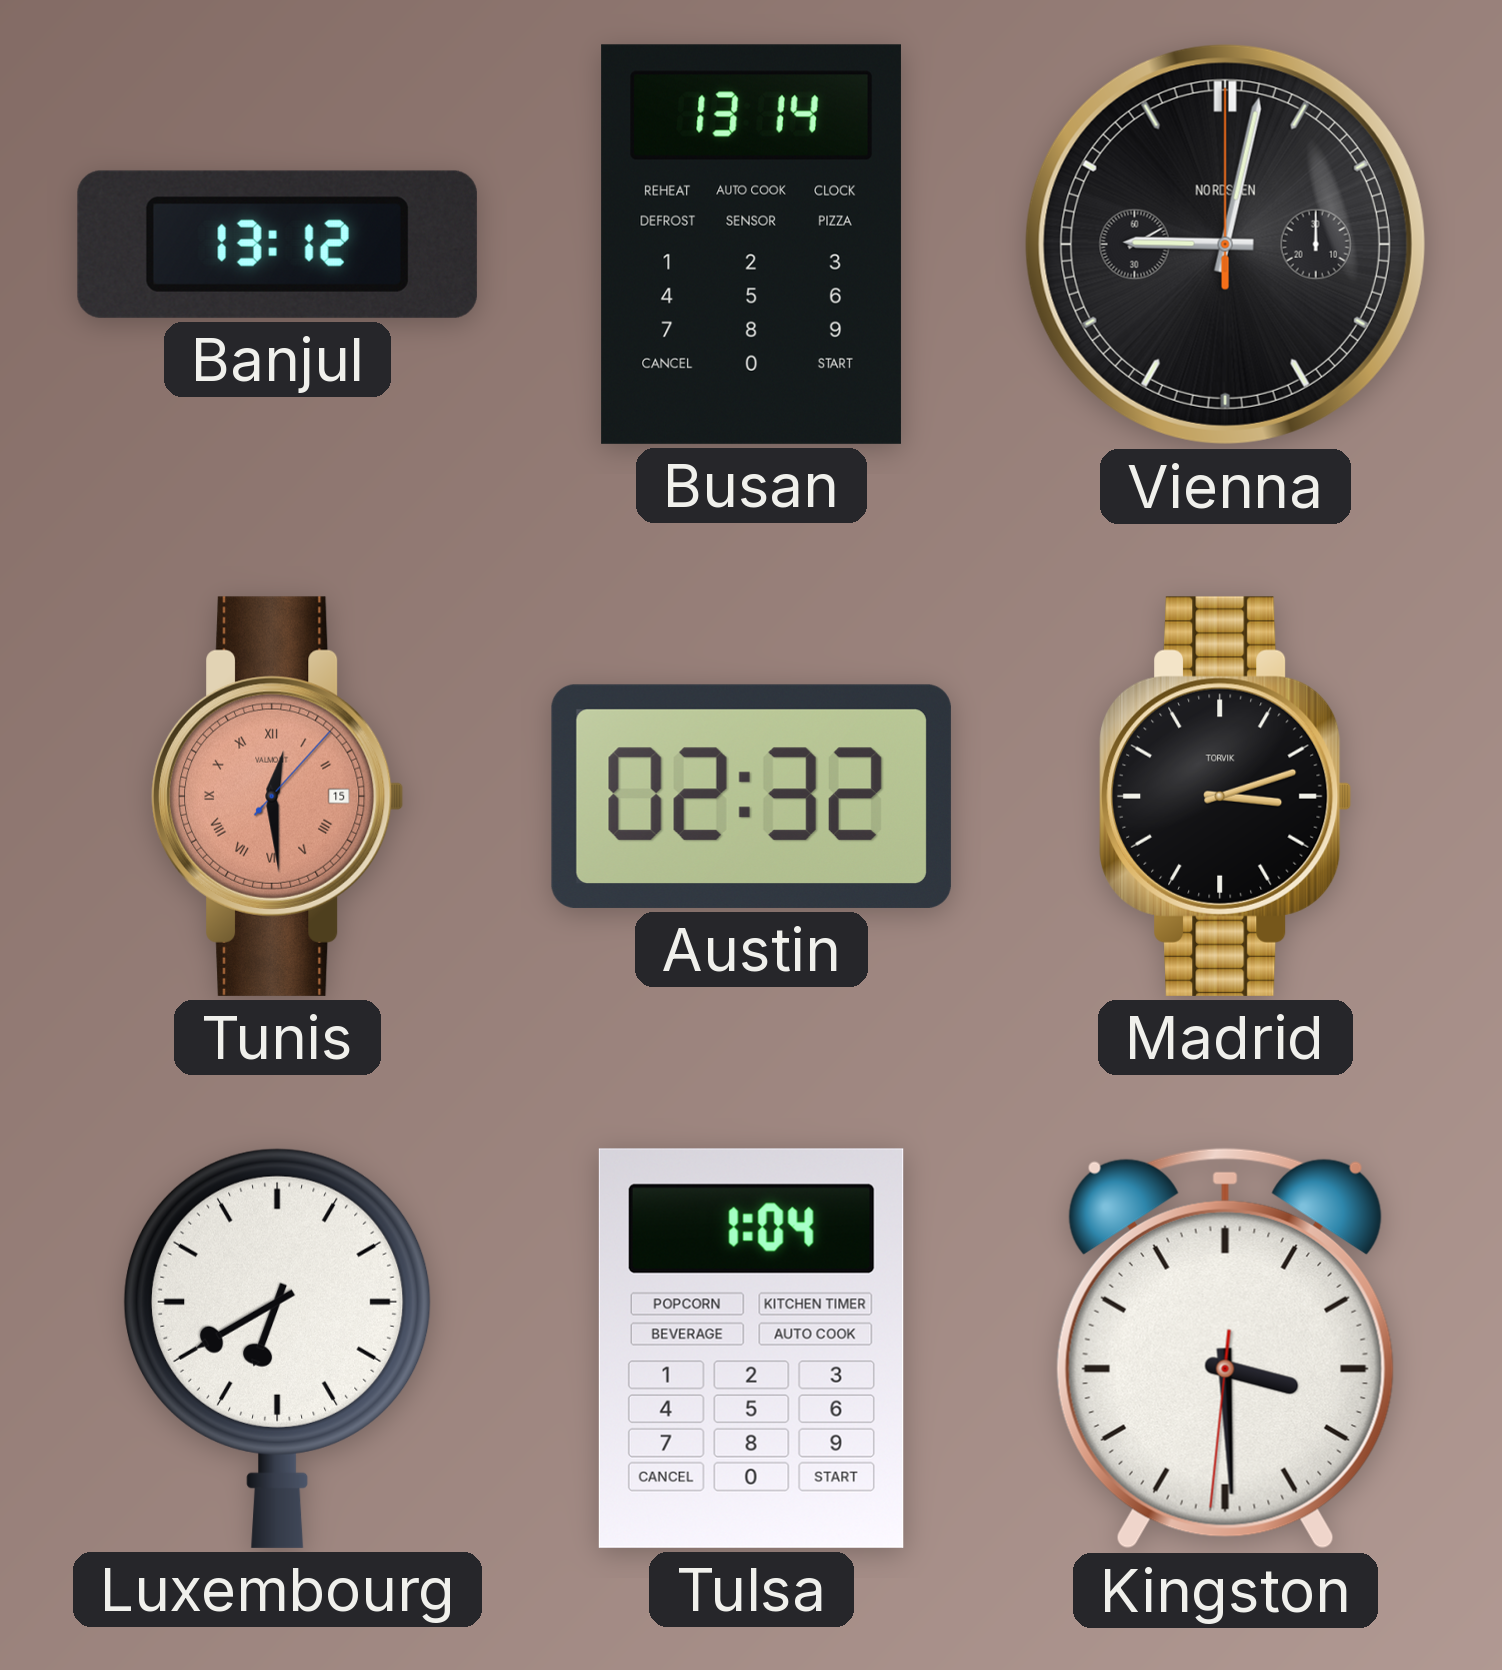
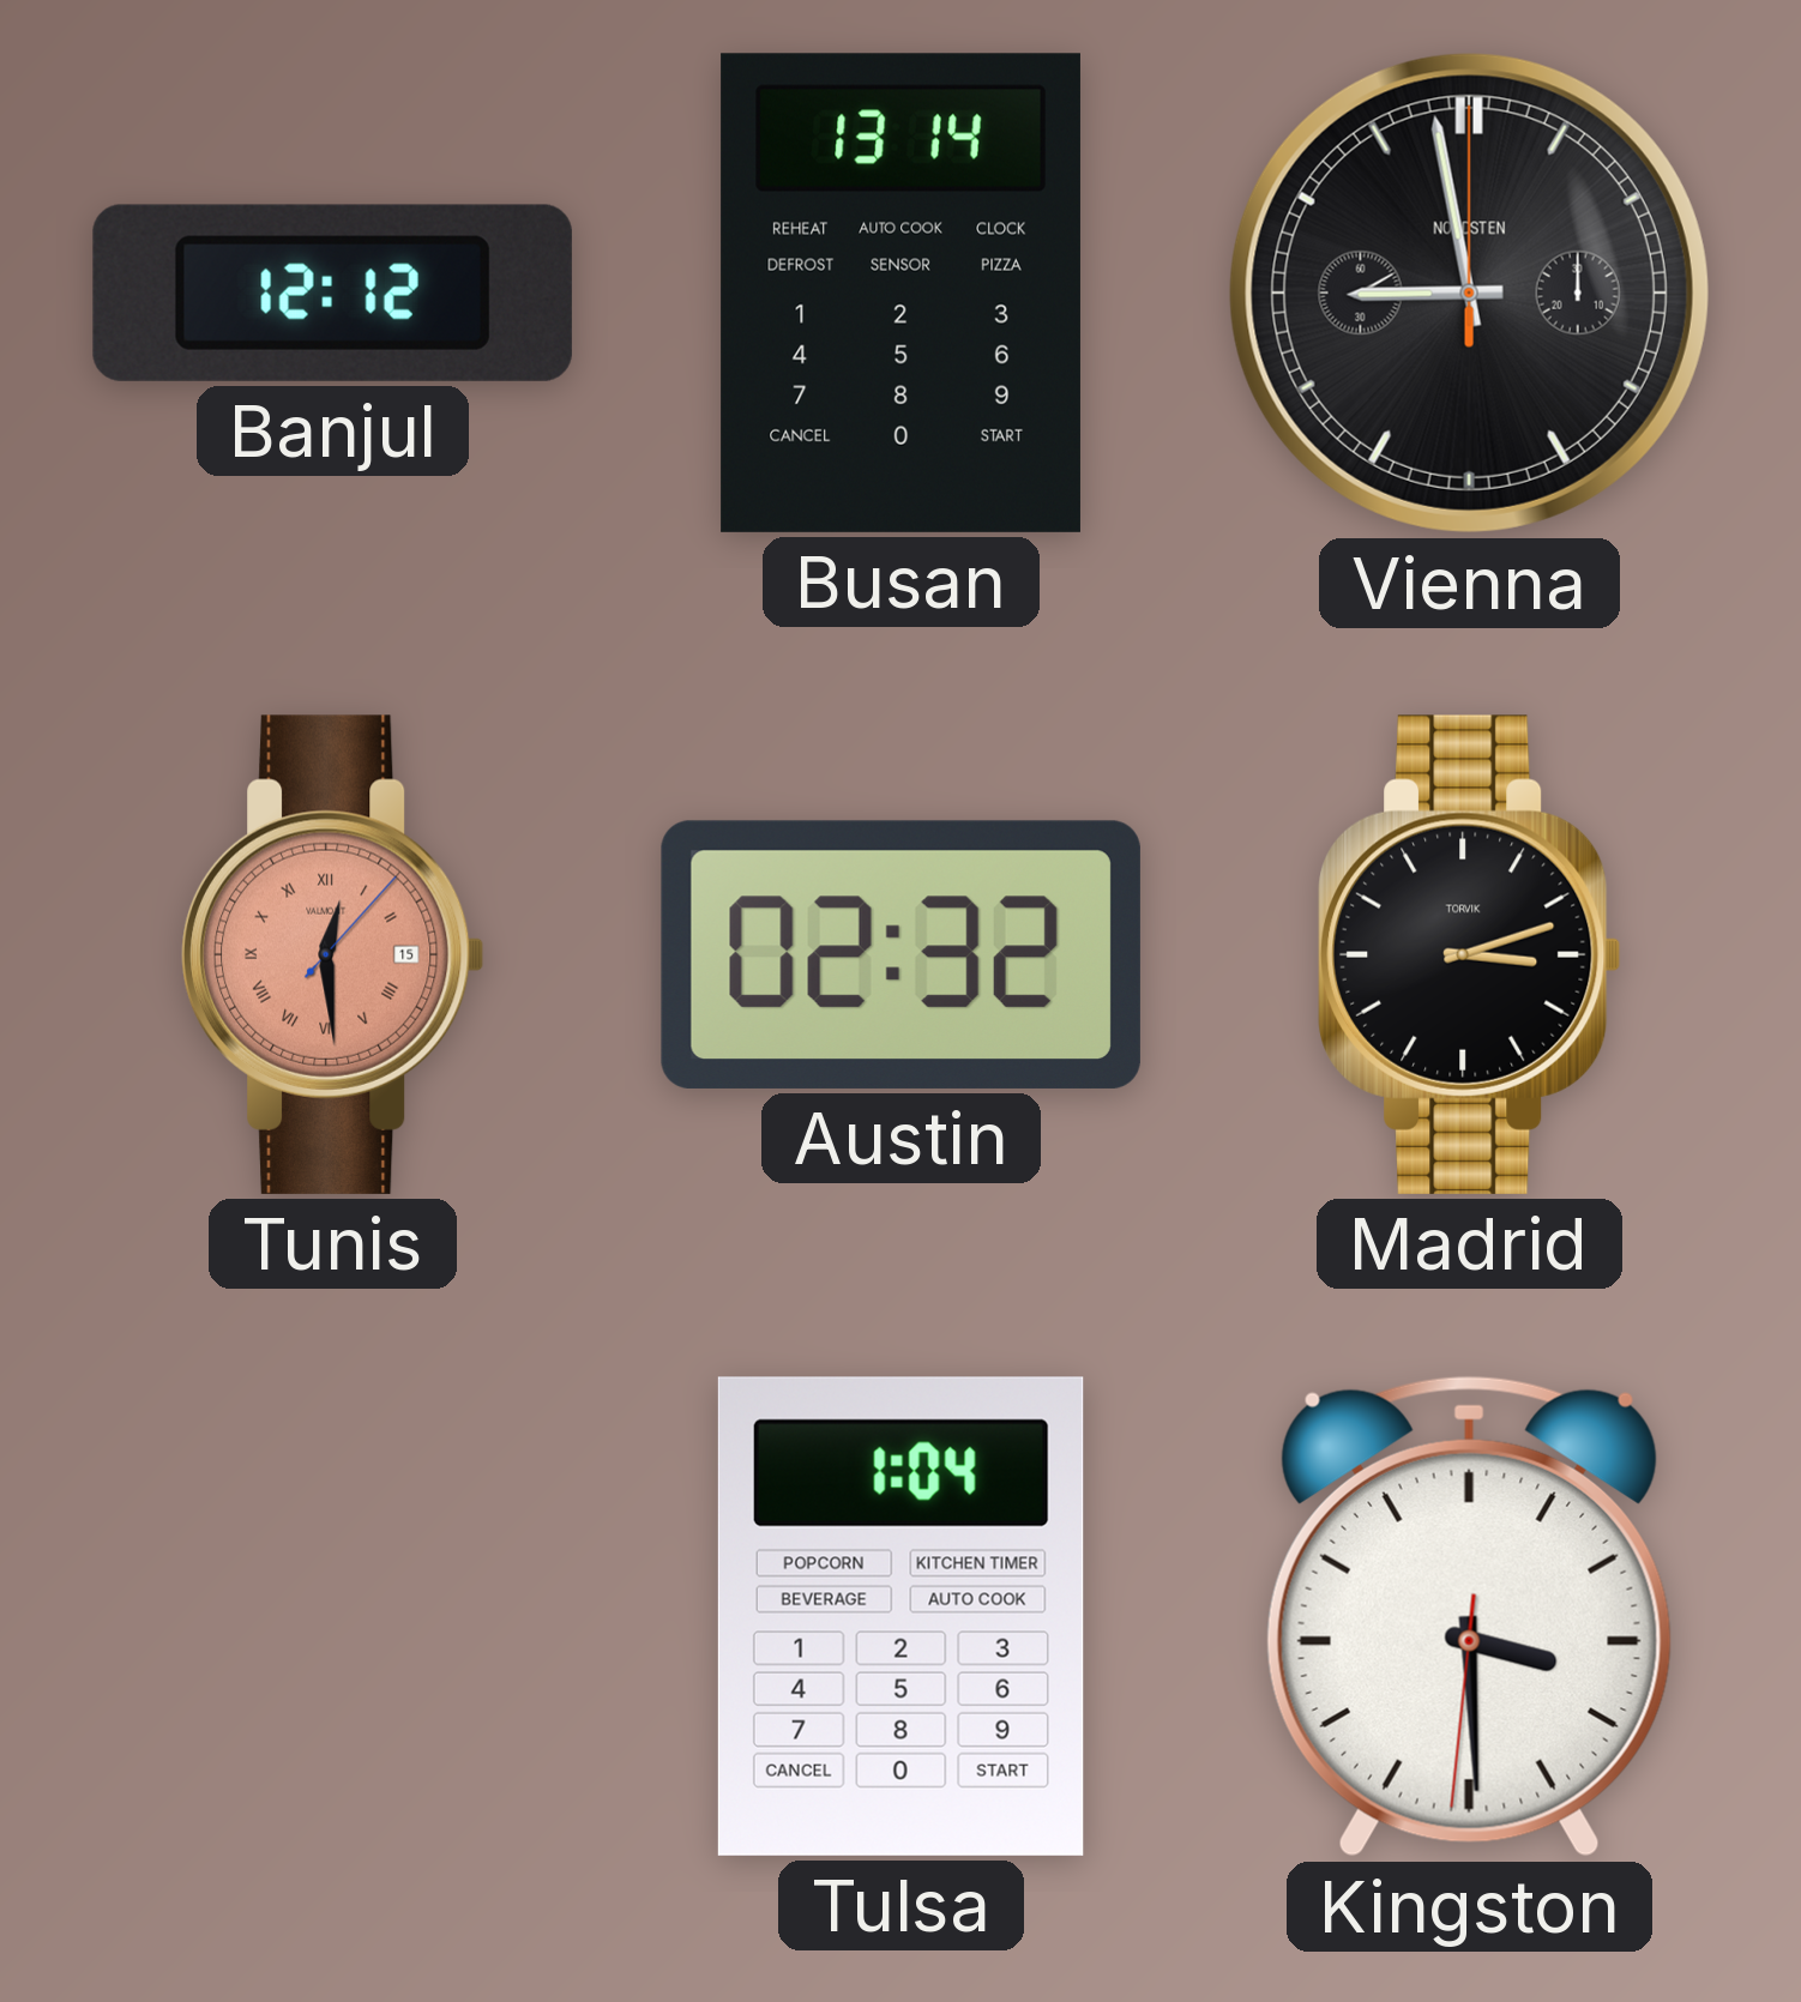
Banjul: 13:12 -> 12:12
Vienna: 9:02 -> 8:58
Luxembourg: 6:40 -> none
